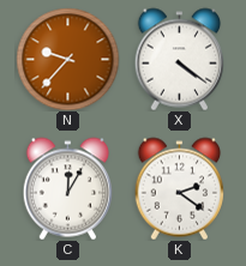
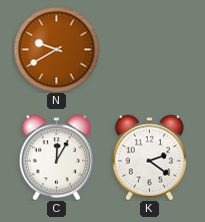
N: 9:37 -> 9:40
X: 4:21 -> none
